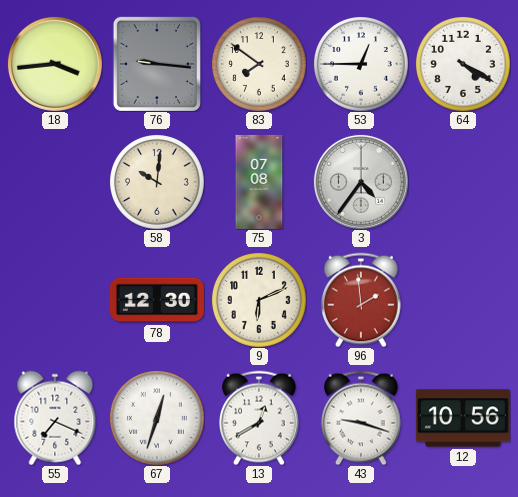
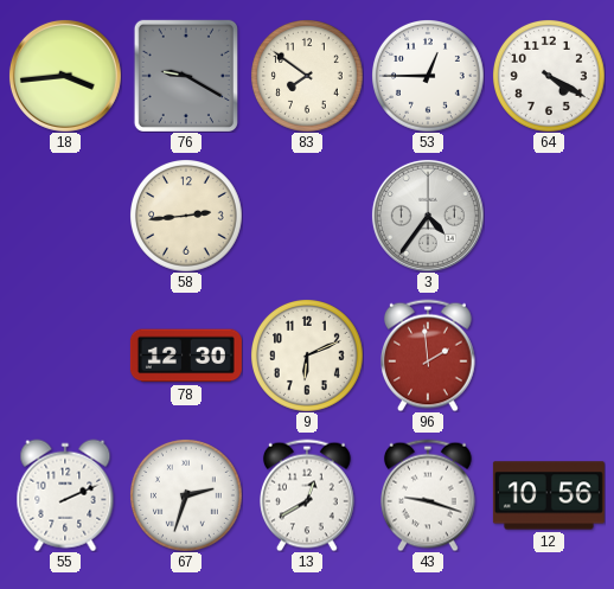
76: 9:16 -> 9:20
58: 10:01 -> 2:44
75: 07:08 -> none
55: 7:19 -> 2:11
67: 12:33 -> 2:33
